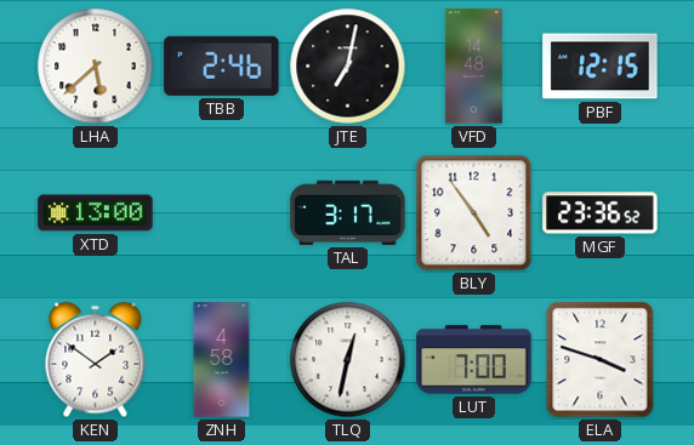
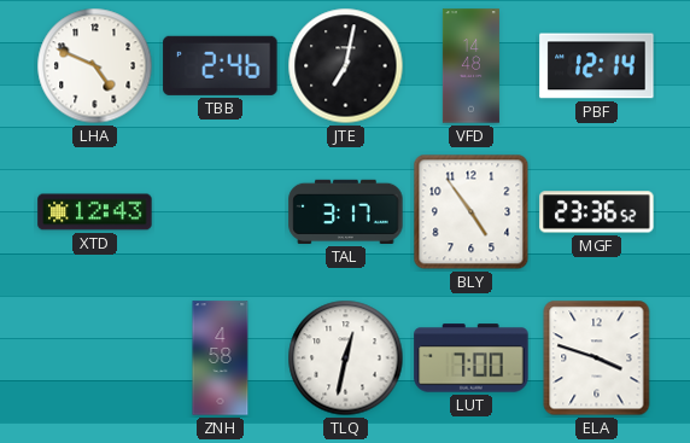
LHA: 5:38 -> 4:49
PBF: 12:15 -> 12:14
XTD: 13:00 -> 12:43
KEN: 1:51 -> none
